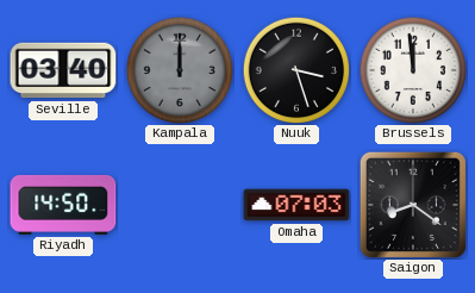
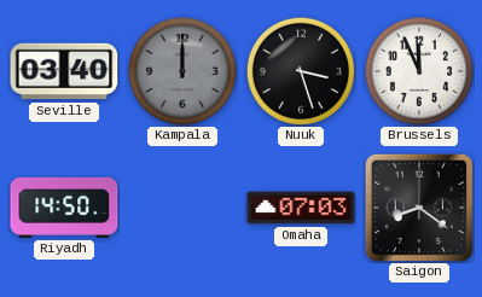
Brussels: 11:59 -> 11:56
